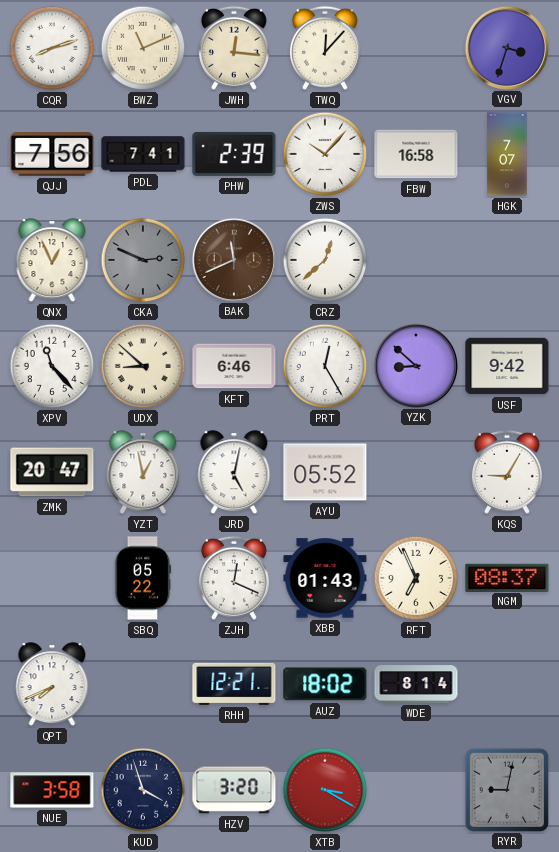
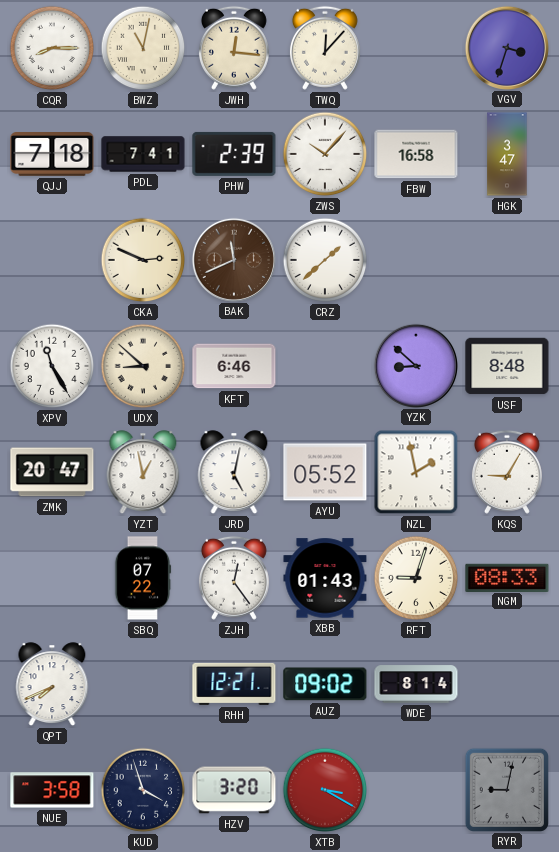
CQR: 8:12 -> 8:15
BWZ: 11:11 -> 11:02
QJJ: 7:56 -> 7:18
HGK: 7:07 -> 3:47
QNX: 12:56 -> none
CKA dial: grey -> cream
CRZ: 12:38 -> 1:38
XPV: 11:23 -> 11:25
PRT: 12:25 -> none
USF: 9:42 -> 8:48
NZL: none -> 1:58
SBQ: 05:22 -> 07:22
ZJH: 12:19 -> 12:24
RFT: 6:56 -> 9:03
NGM: 08:37 -> 08:33
AUZ: 18:02 -> 09:02
